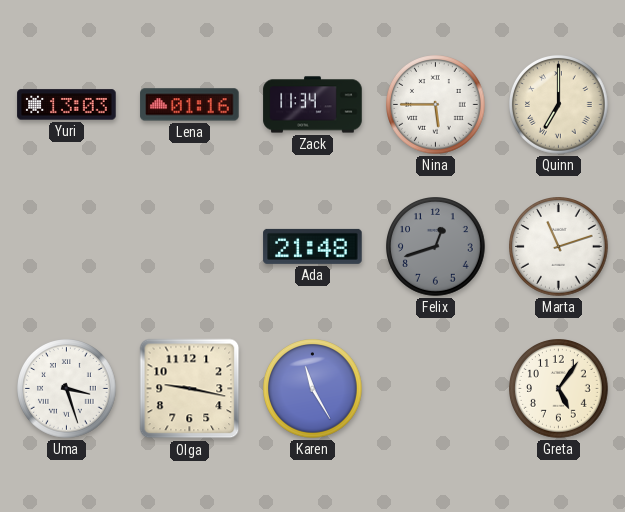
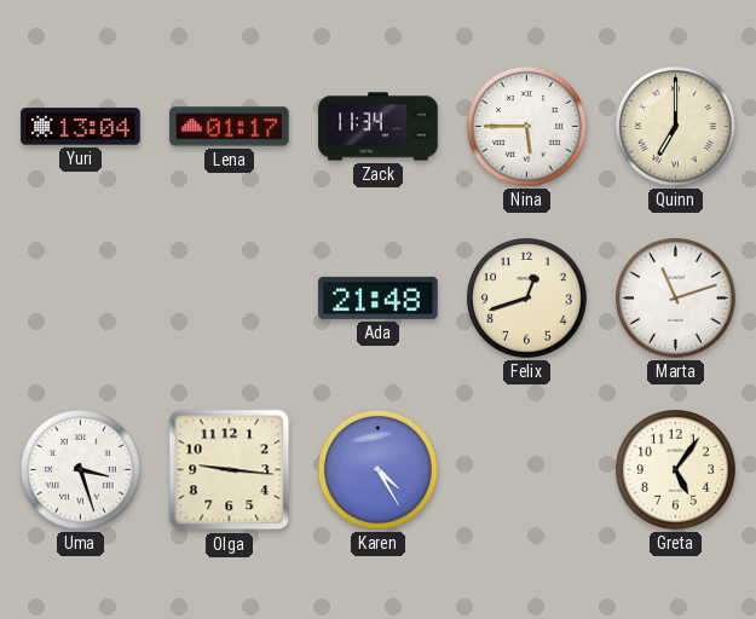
Yuri: 13:03 -> 13:04
Lena: 01:16 -> 01:17
Felix dial: grey -> cream
Olga: 9:17 -> 9:16
Karen: 11:25 -> 4:25
